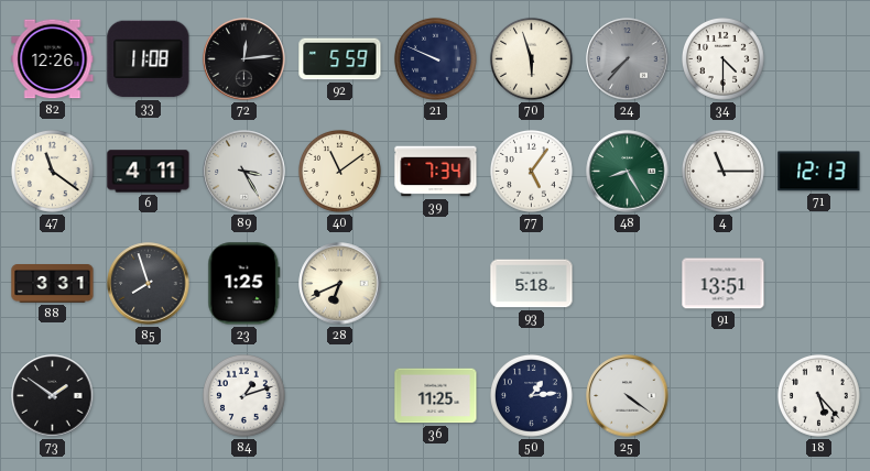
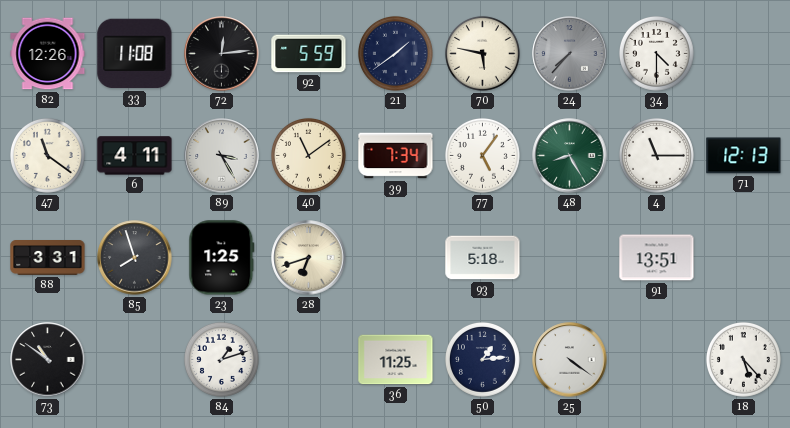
21: 9:49 -> 1:39
70: 5:57 -> 5:47
28: 6:41 -> 6:42
73: 1:51 -> 10:51
